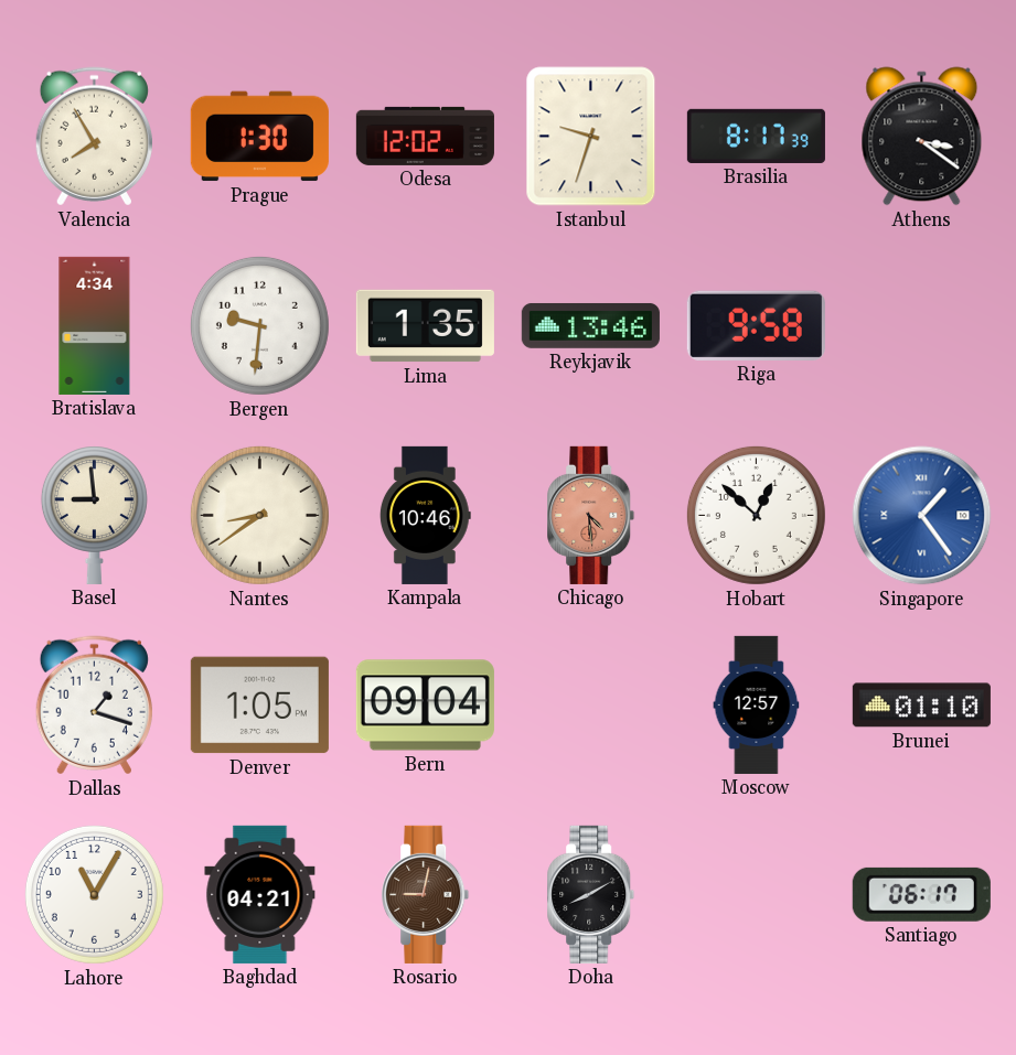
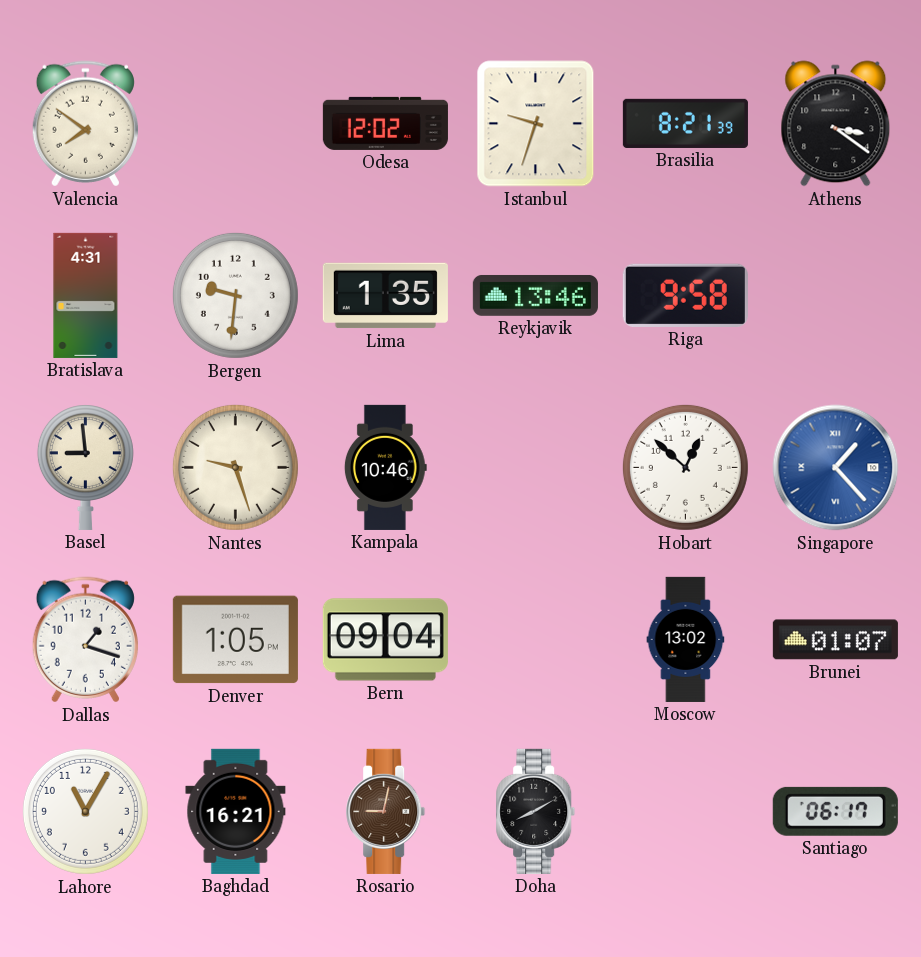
Valencia: 7:55 -> 7:51
Prague: 1:30 -> none
Brasilia: 8:17 -> 8:21
Bratislava: 4:34 -> 4:31
Nantes: 8:39 -> 9:27
Chicago: 4:29 -> none
Singapore: 1:24 -> 1:23
Moscow: 12:57 -> 13:02
Brunei: 01:10 -> 01:07
Baghdad: 04:21 -> 16:21
